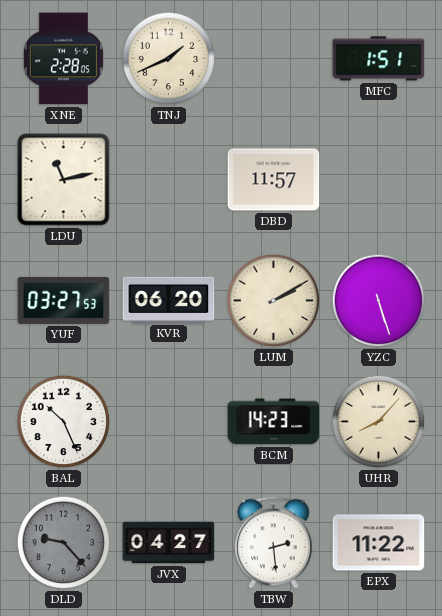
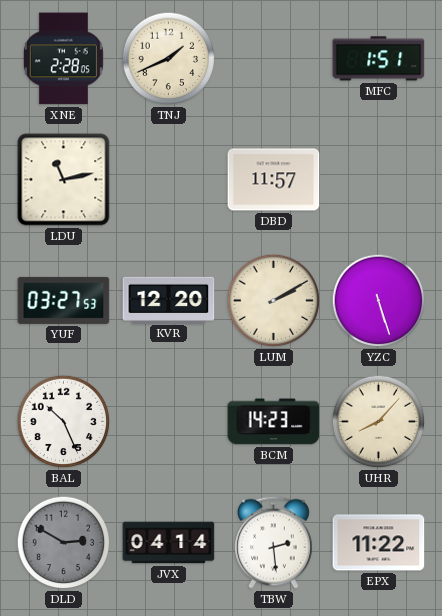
KVR: 06:20 -> 12:20
DLD: 9:23 -> 2:50
JVX: 04:27 -> 04:14
